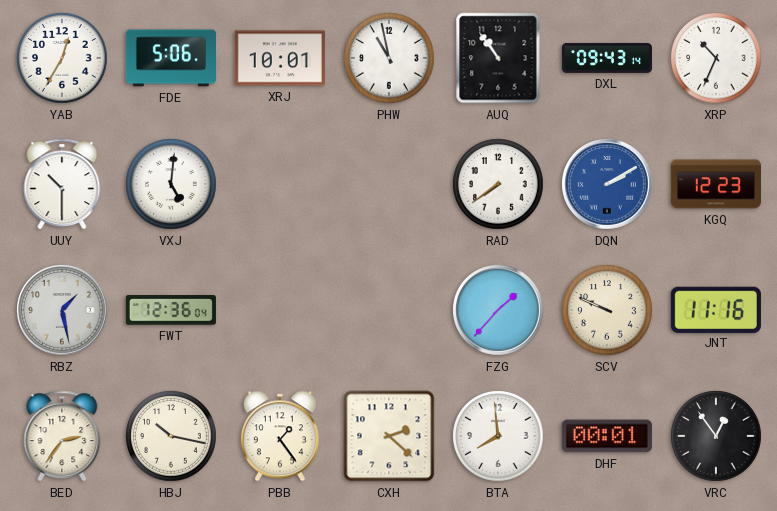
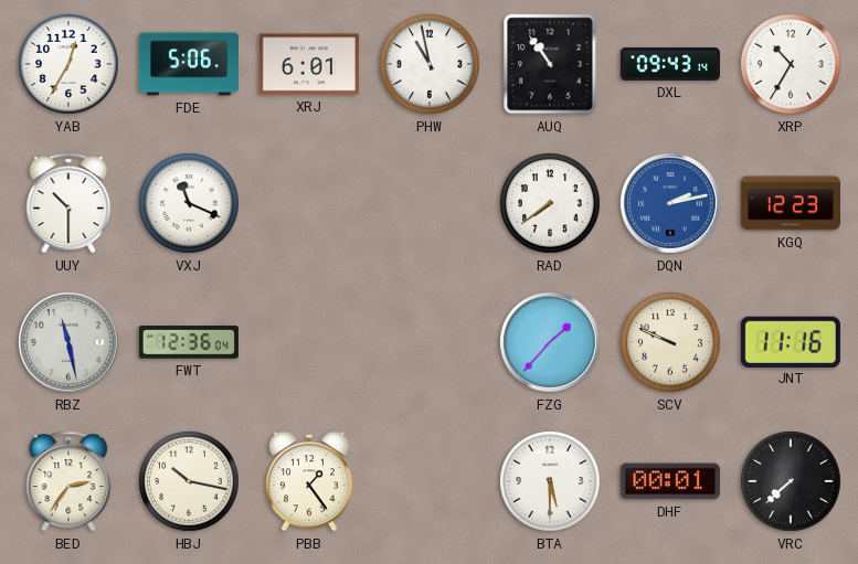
XRJ: 10:01 -> 6:01
XRP: 10:34 -> 10:35
VXJ: 5:01 -> 11:19
DQN: 2:10 -> 2:13
RBZ: 1:28 -> 11:28
CXH: 2:22 -> none
BTA: 7:59 -> 5:30
VRC: 12:54 -> 7:38
